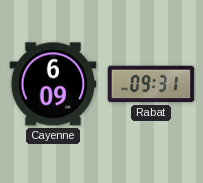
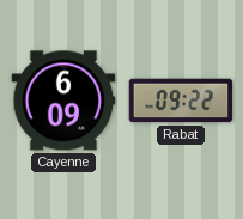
Rabat: 09:31 -> 09:22
